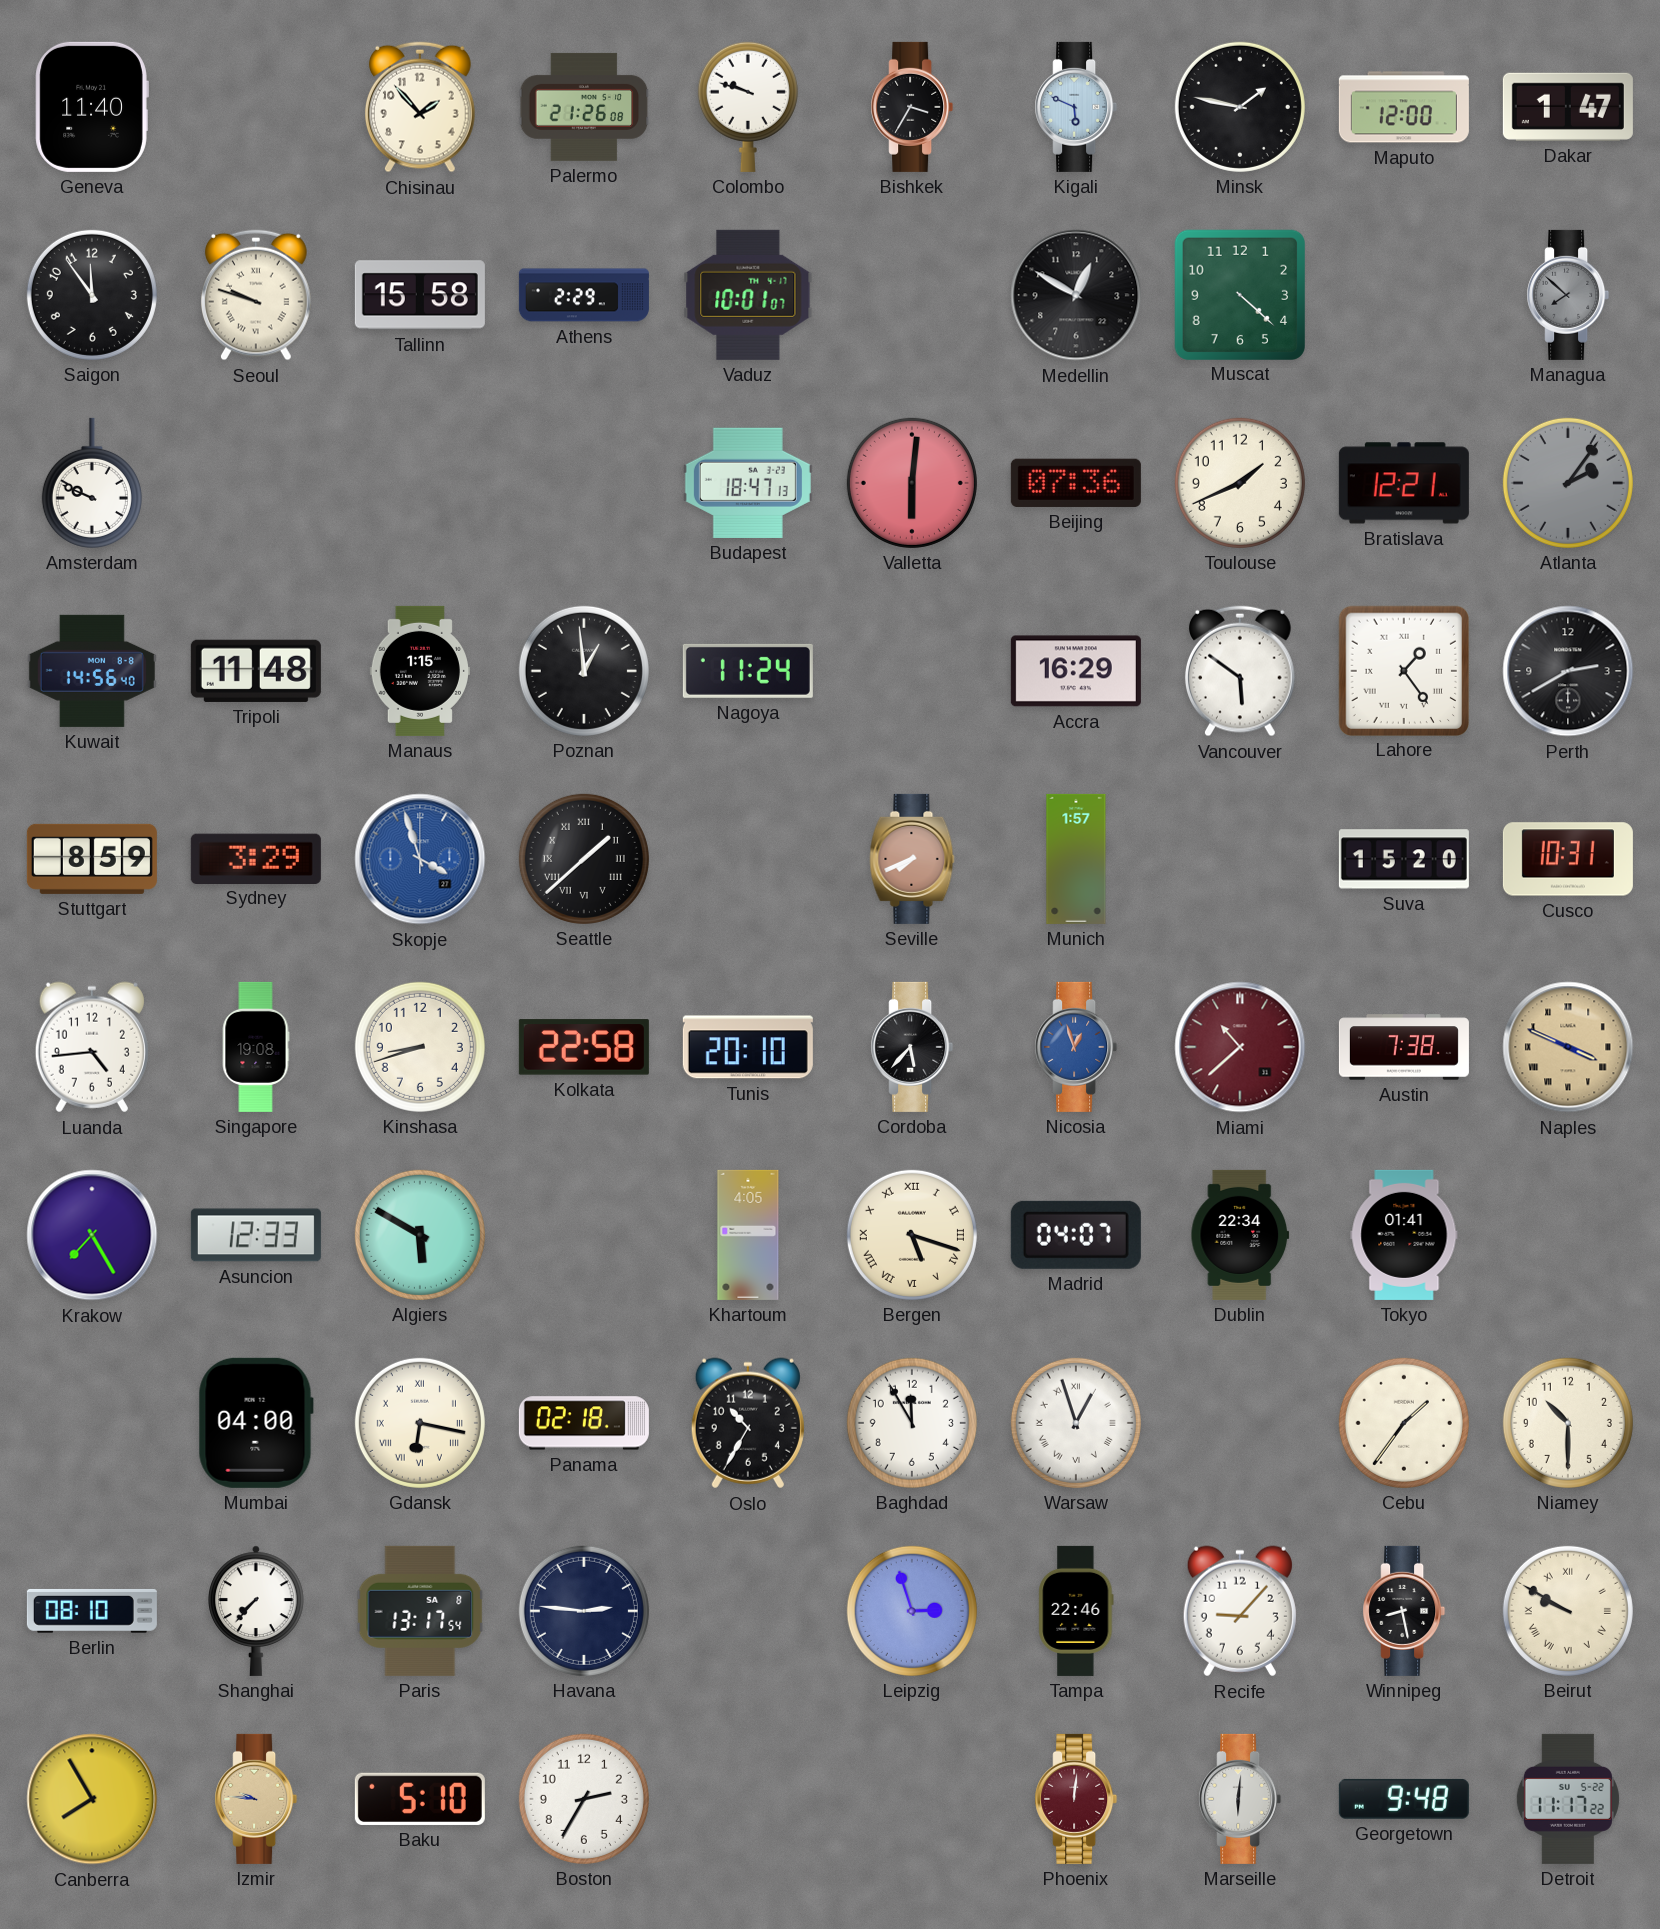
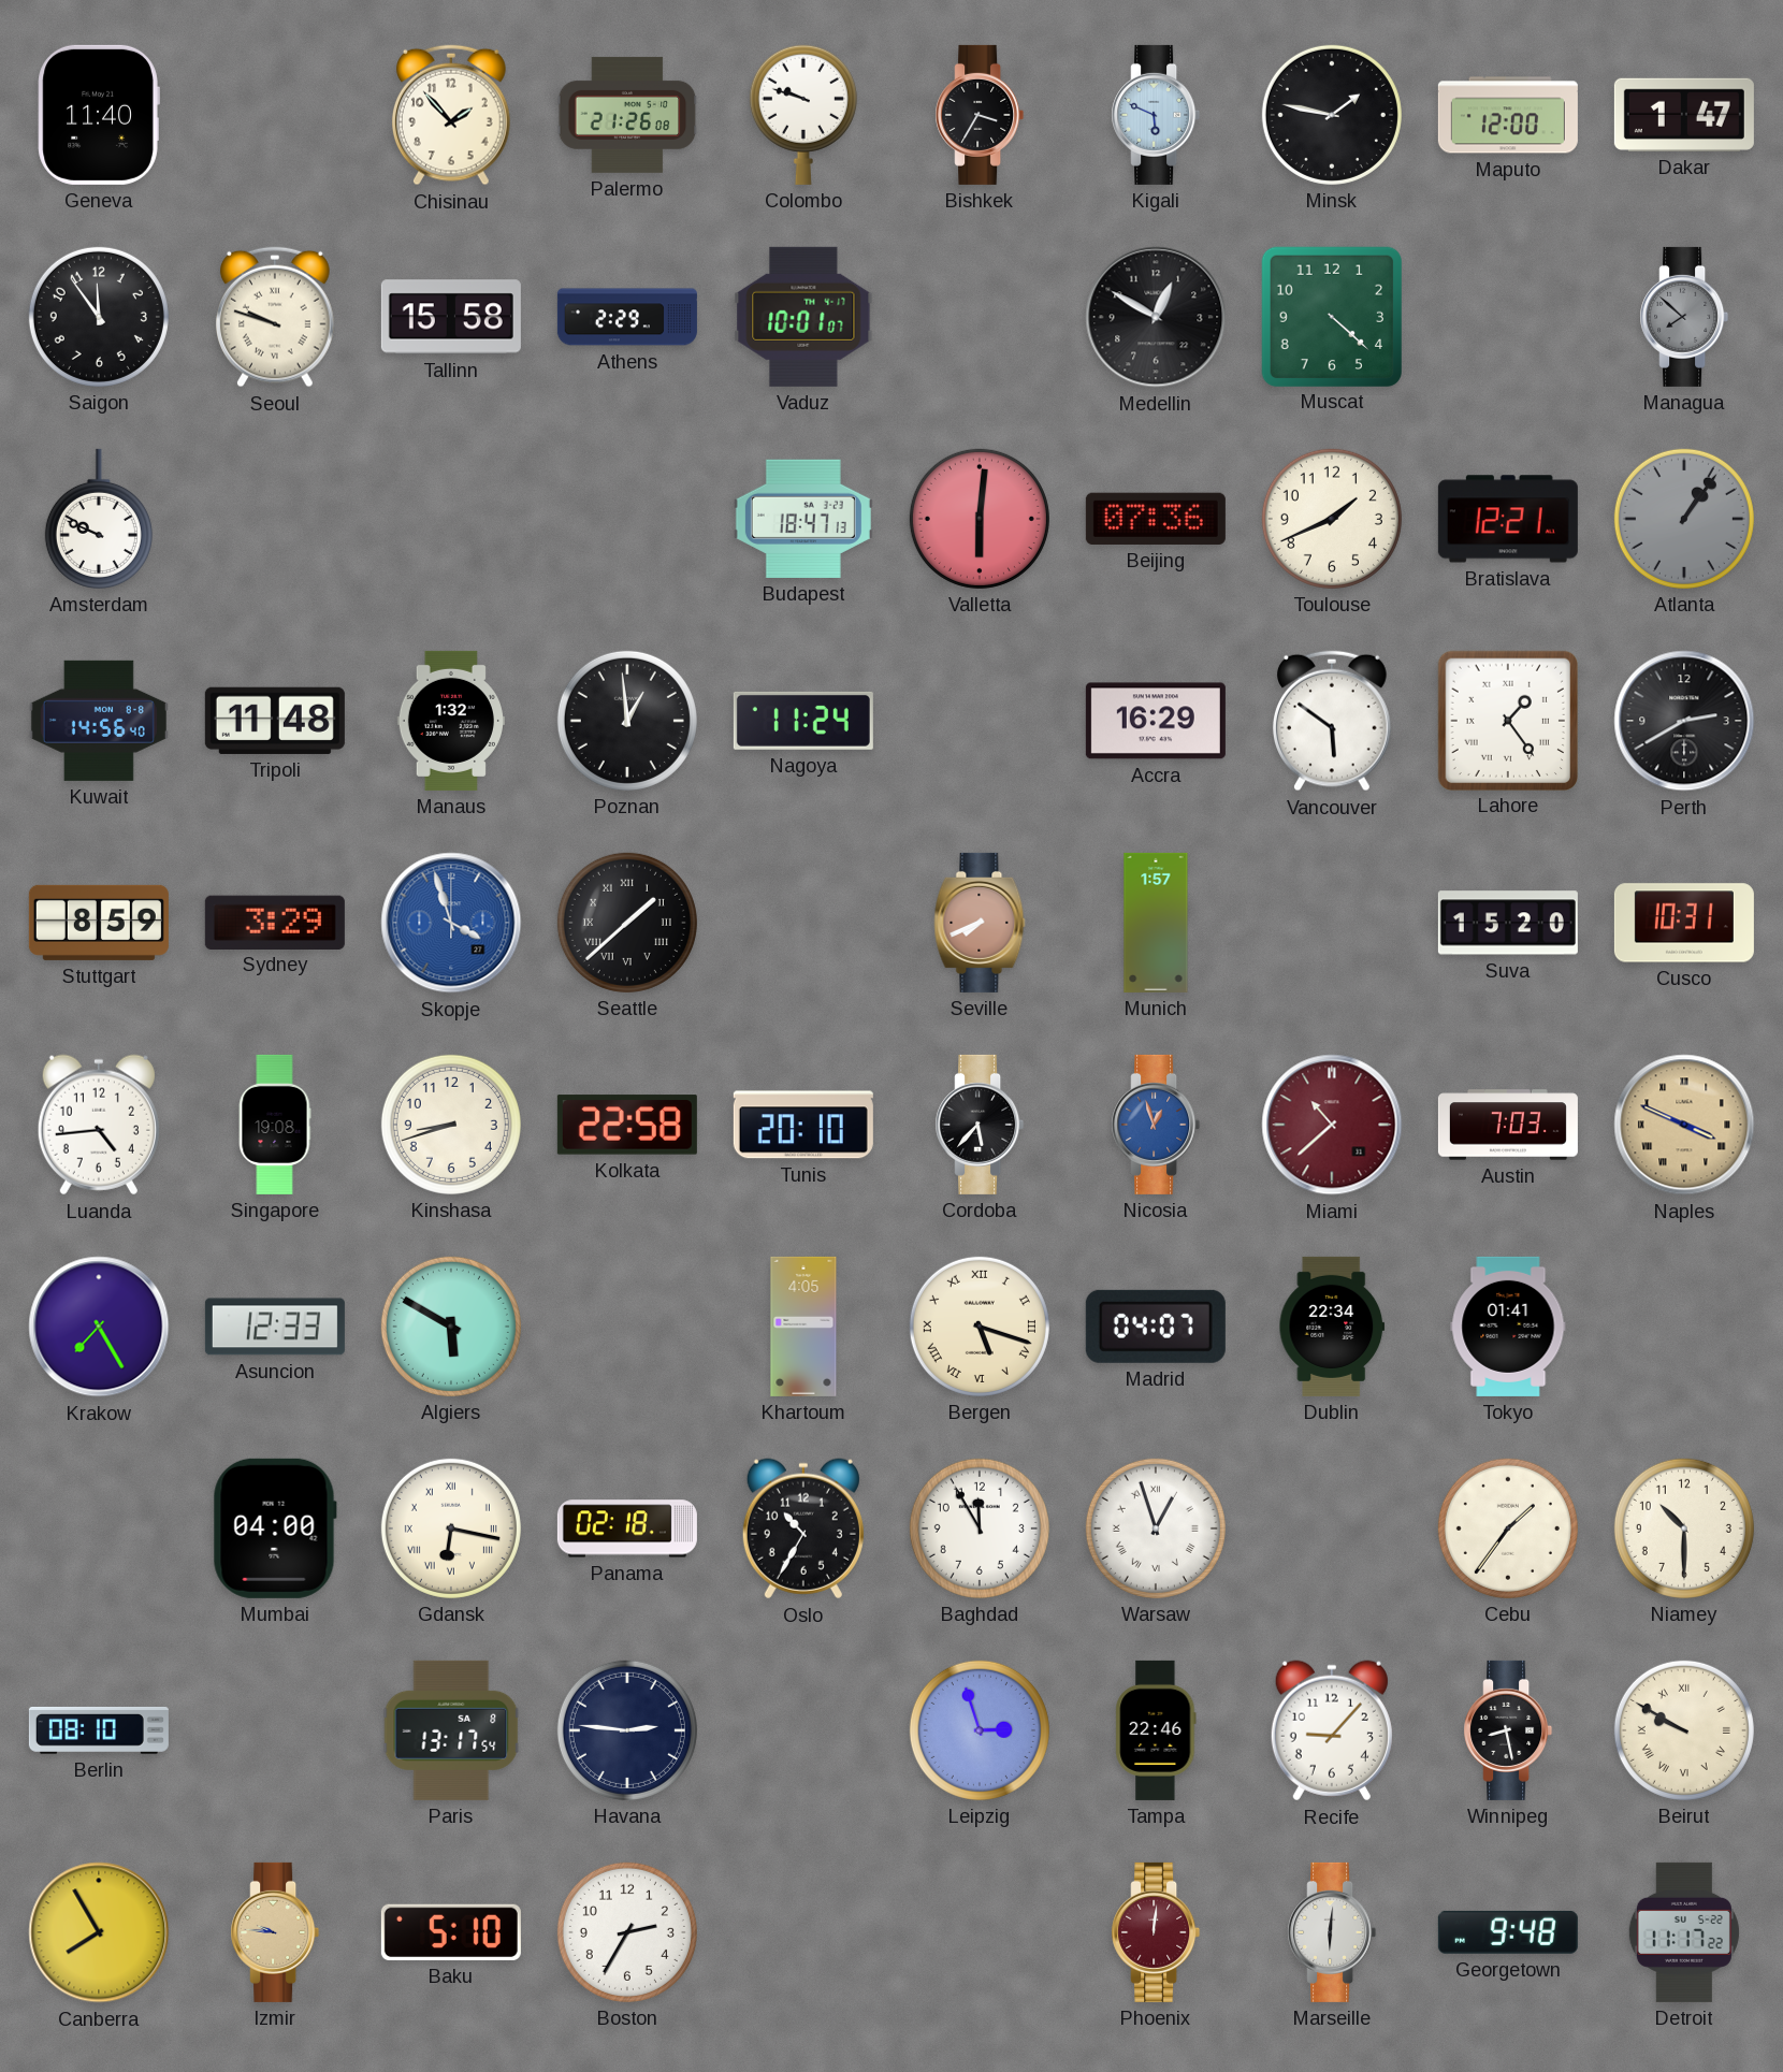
Atlanta: 2:06 -> 1:06
Manaus: 1:15 -> 1:32
Austin: 7:38 -> 7:03
Shanghai: 7:37 -> none
